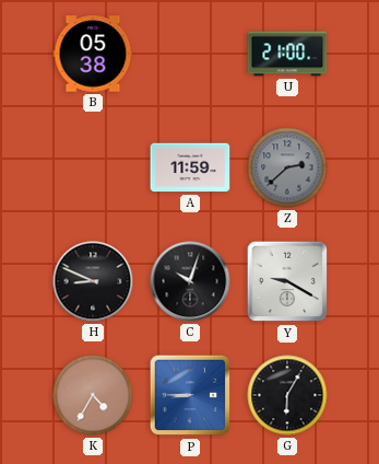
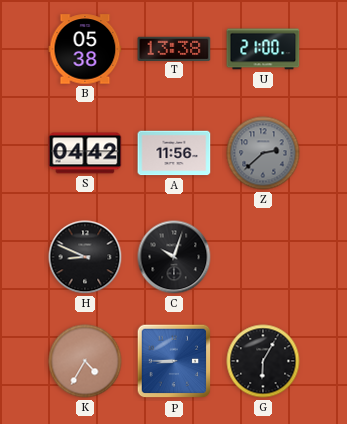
T: none -> 13:38
S: none -> 04:42
A: 11:59 -> 11:56
Y: 9:20 -> none
